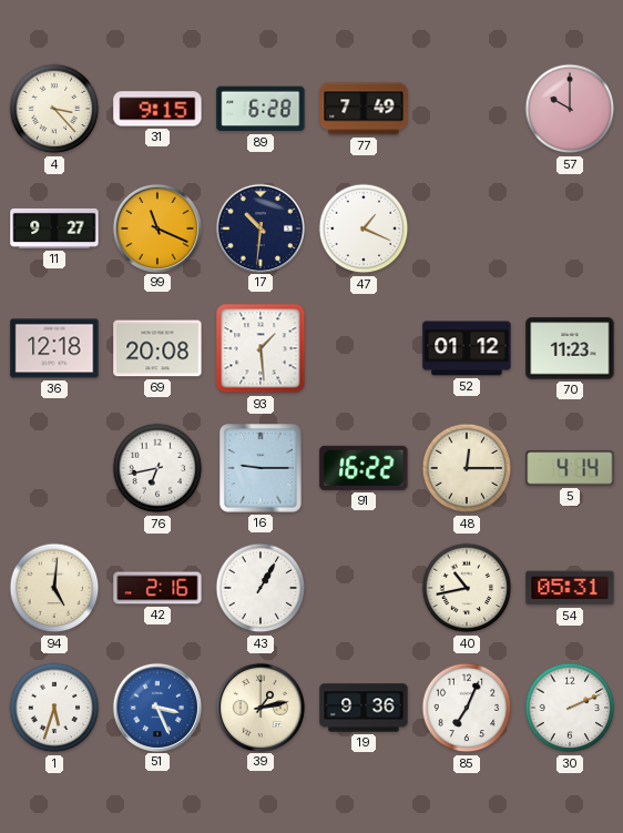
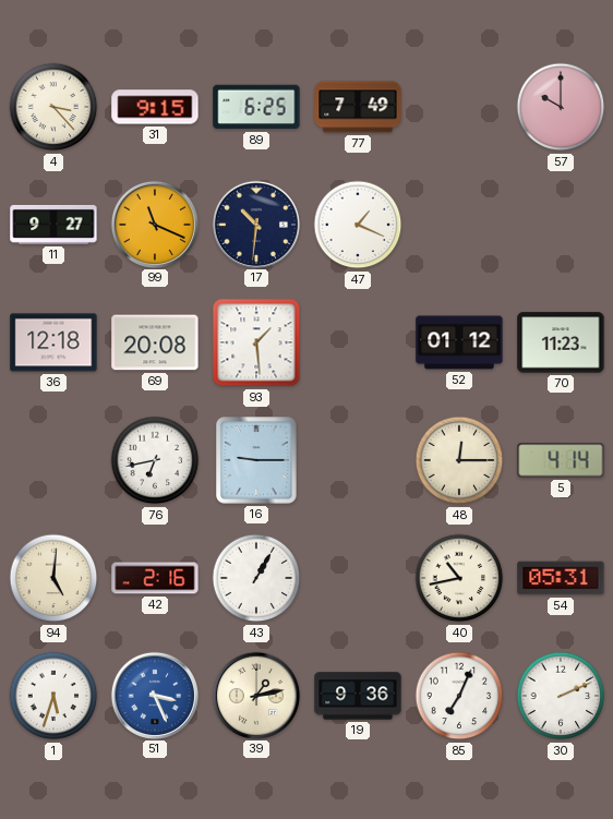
89: 6:28 -> 6:25
91: 16:22 -> none
